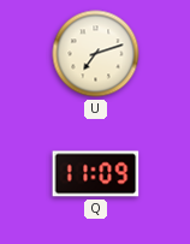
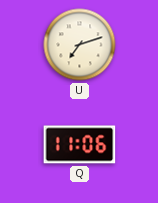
Q: 11:09 -> 11:06
